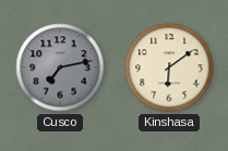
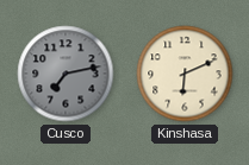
Kinshasa: 6:09 -> 6:11
